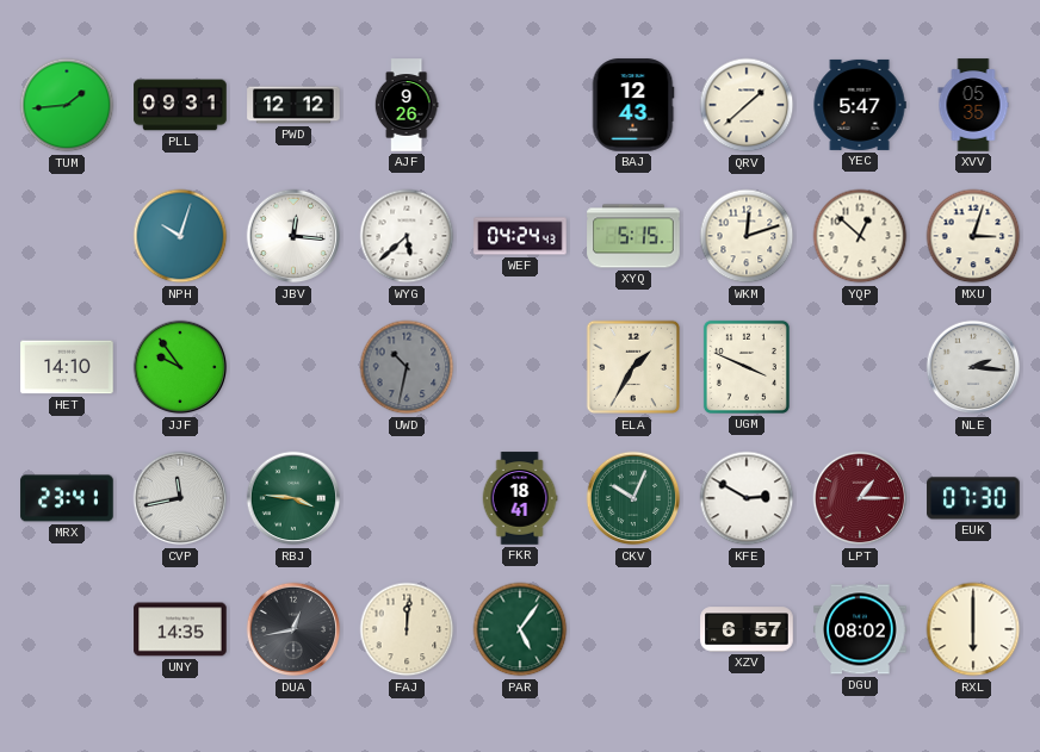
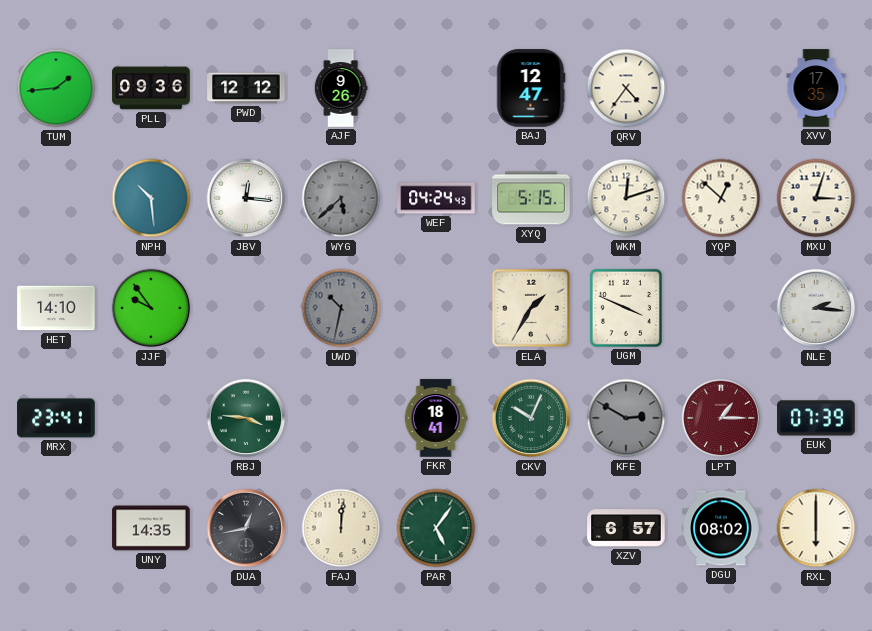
PLL: 09:31 -> 09:36
BAJ: 12:43 -> 12:47
QRV: 1:38 -> 4:36
YEC: 5:47 -> none
XVV: 05:35 -> 17:35
NPH: 10:03 -> 10:29
WYG dial: white -> grey
CVP: 11:43 -> none
KFE dial: white -> grey
EUK: 07:30 -> 07:39
